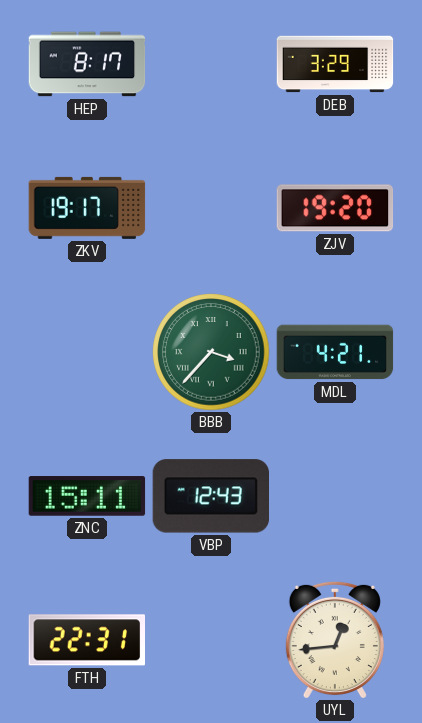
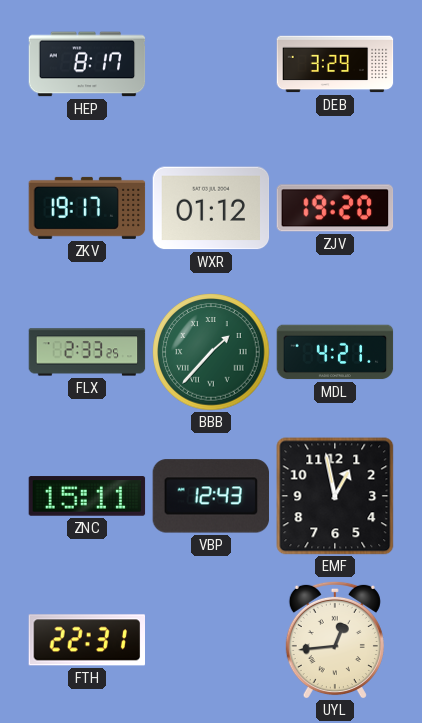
WXR: none -> 01:12
FLX: none -> 2:33
BBB: 3:37 -> 1:37
EMF: none -> 12:58
